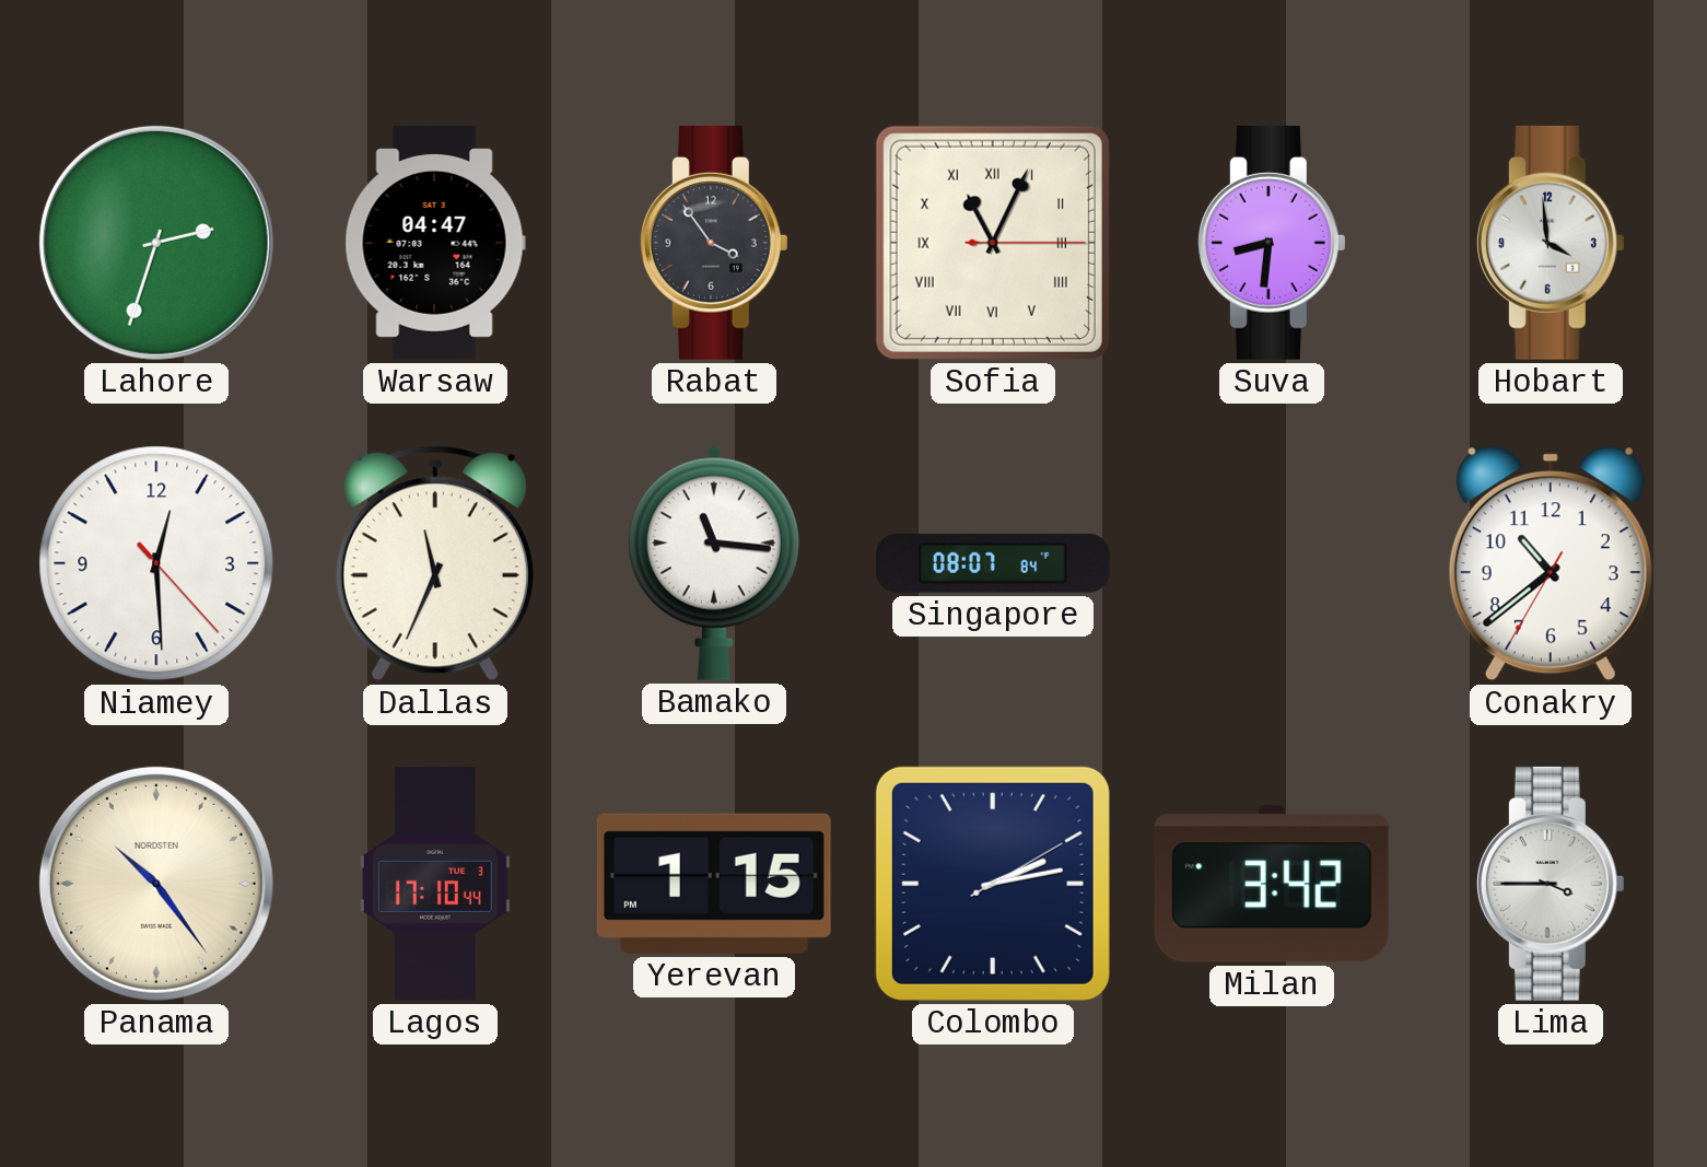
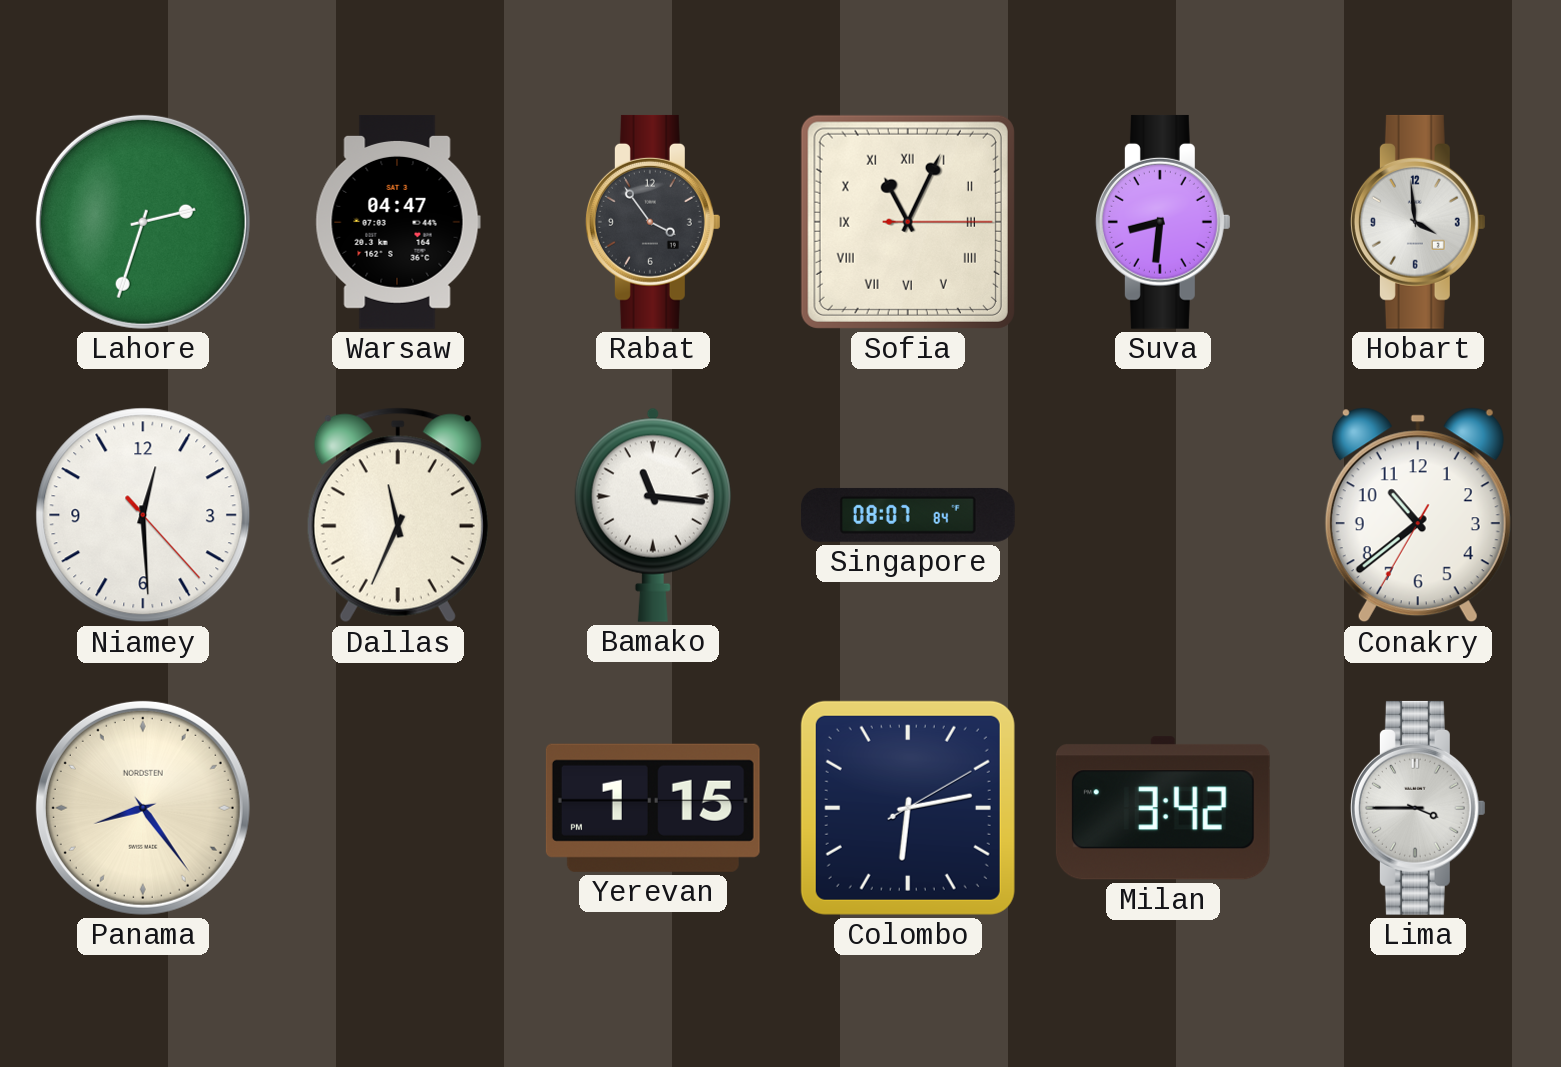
Panama: 10:24 -> 8:24
Lagos: 17:10 -> none
Colombo: 2:13 -> 6:13
